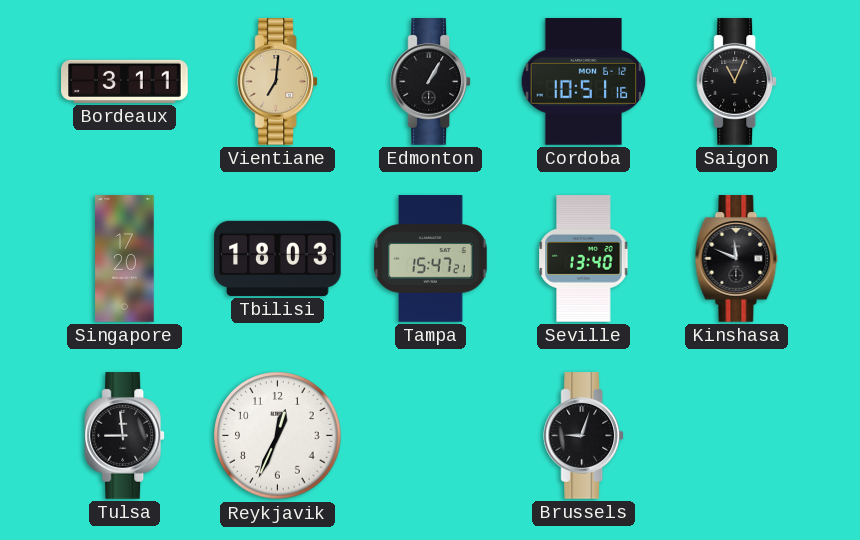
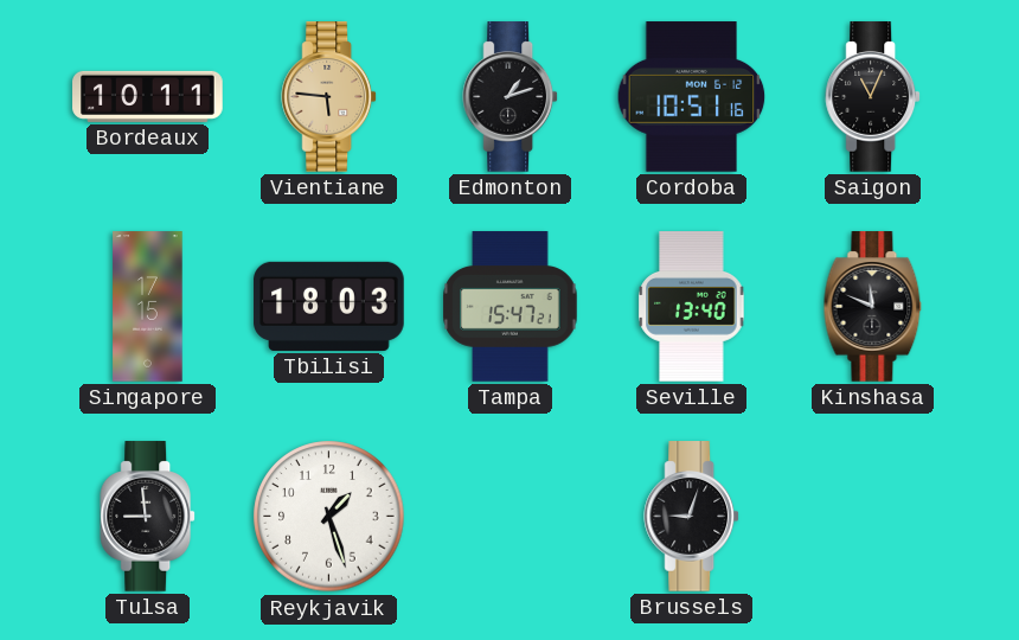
Bordeaux: 3:11 -> 10:11
Vientiane: 7:01 -> 5:46
Edmonton: 1:05 -> 1:12
Singapore: 17:20 -> 17:15
Reykjavik: 12:34 -> 1:27
